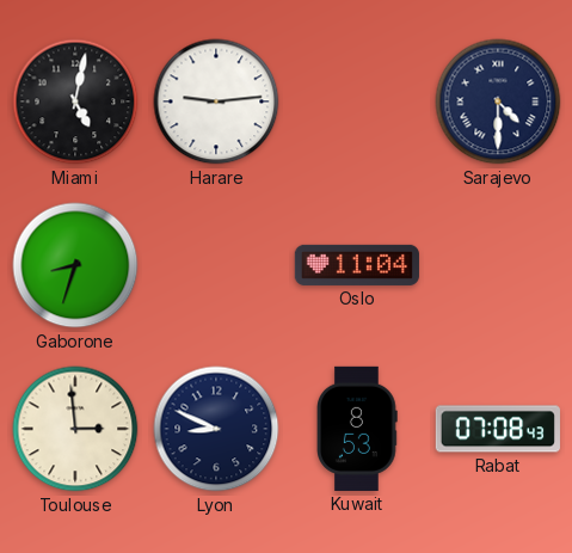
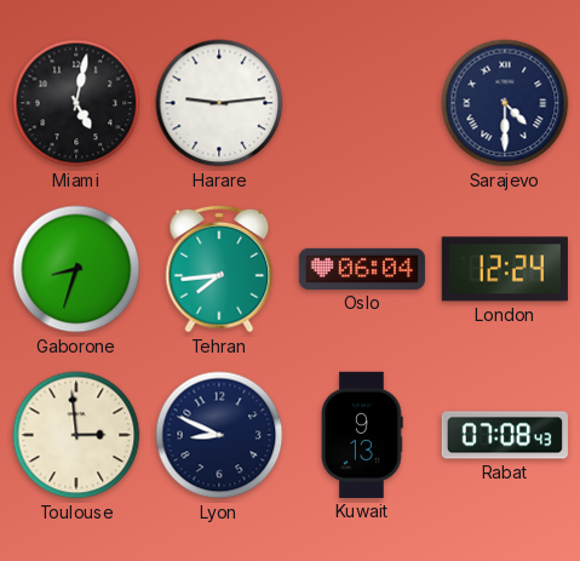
Tehran: none -> 7:44
Oslo: 11:04 -> 06:04
London: none -> 12:24
Kuwait: 8:53 -> 9:13
